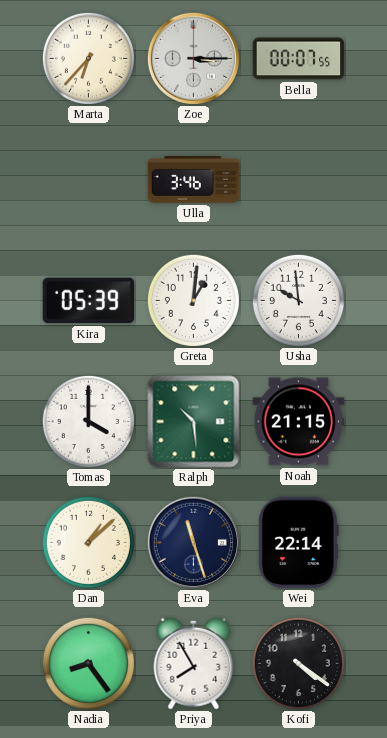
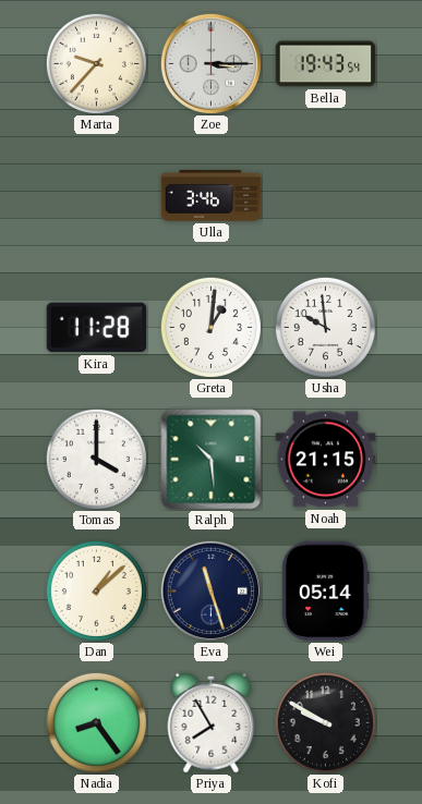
Marta: 6:37 -> 9:37
Bella: 00:07 -> 19:43
Kira: 05:39 -> 11:28
Wei: 22:14 -> 05:14
Kofi: 4:21 -> 9:50
